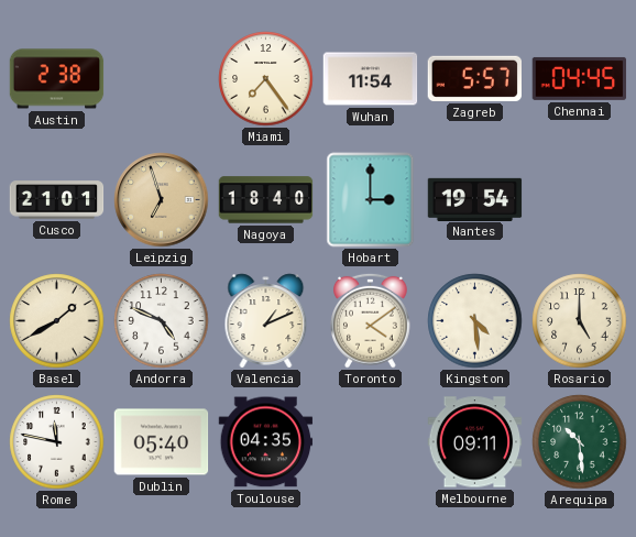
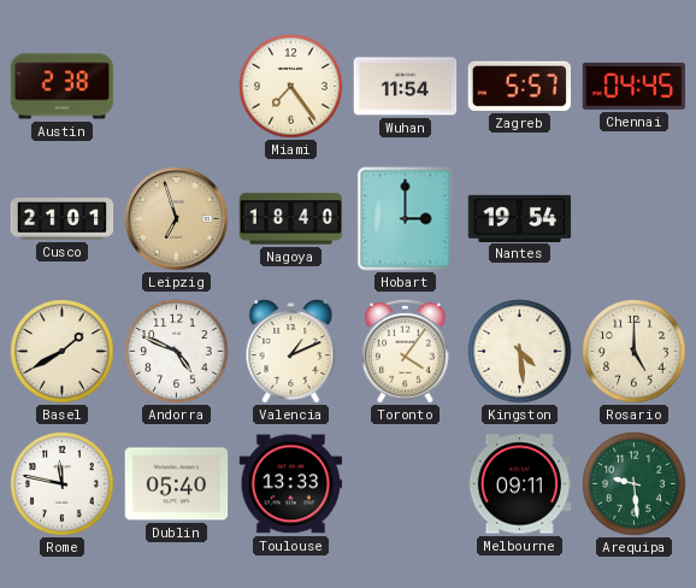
Toronto: 4:09 -> 4:06
Toulouse: 04:35 -> 13:33
Arequipa: 10:29 -> 9:29
